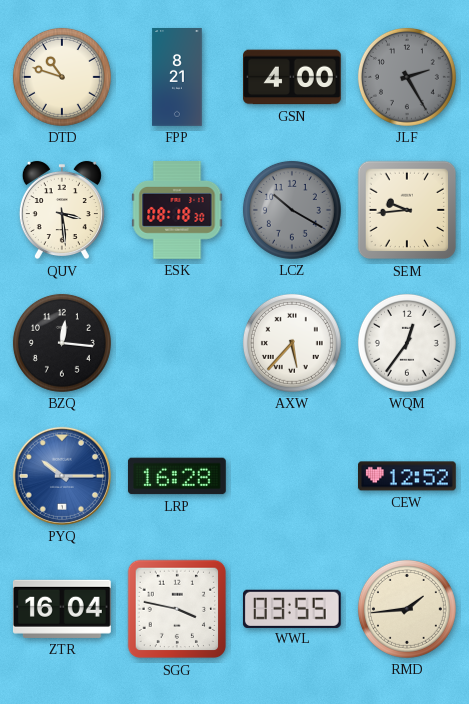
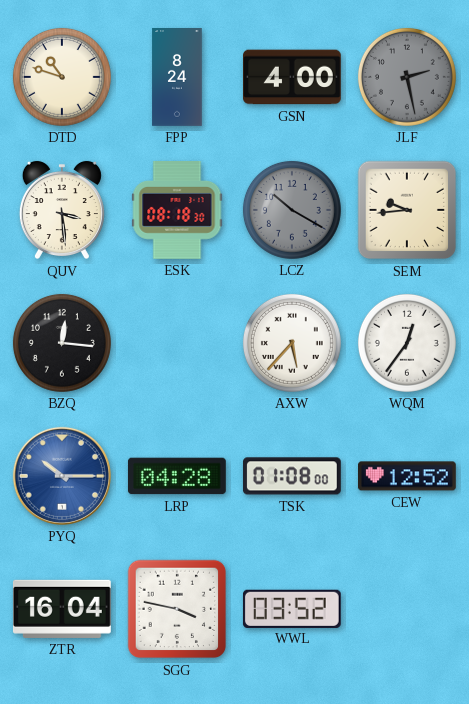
FPP: 8:21 -> 8:24
JLF: 2:25 -> 2:28
LRP: 16:28 -> 04:28
TSK: none -> 01:08
WWL: 03:55 -> 03:52
RMD: 1:44 -> none
